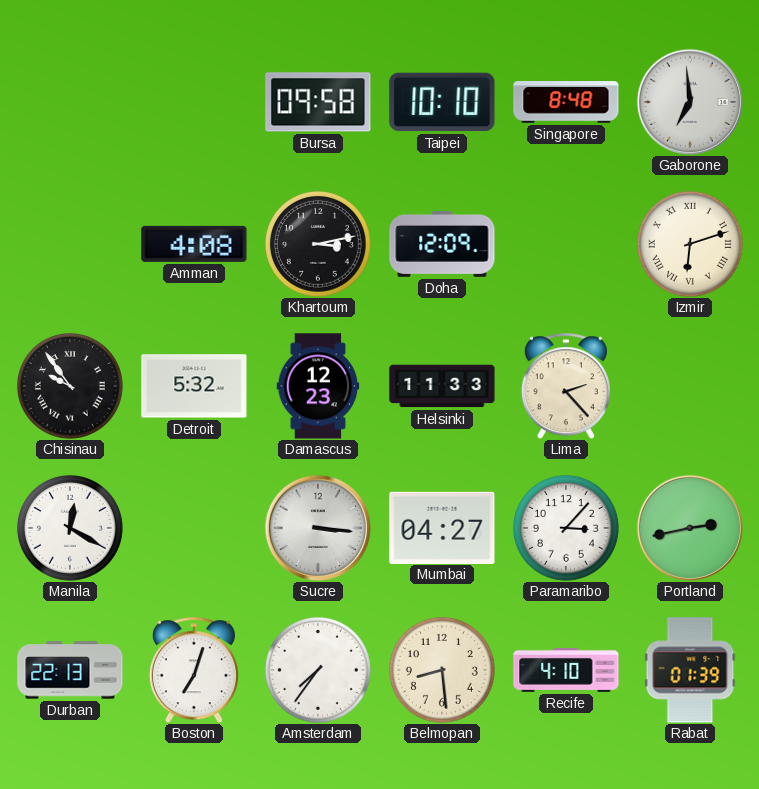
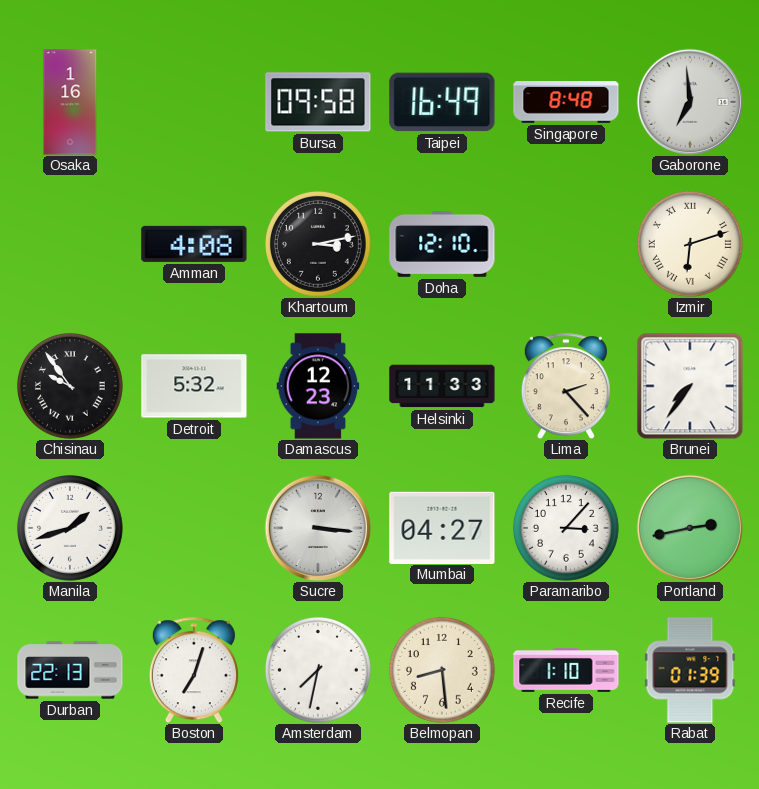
Osaka: none -> 1:16
Taipei: 10:10 -> 16:49
Doha: 12:09 -> 12:10
Brunei: none -> 7:36
Manila: 12:20 -> 1:42
Amsterdam: 7:36 -> 7:32
Recife: 4:10 -> 1:10
